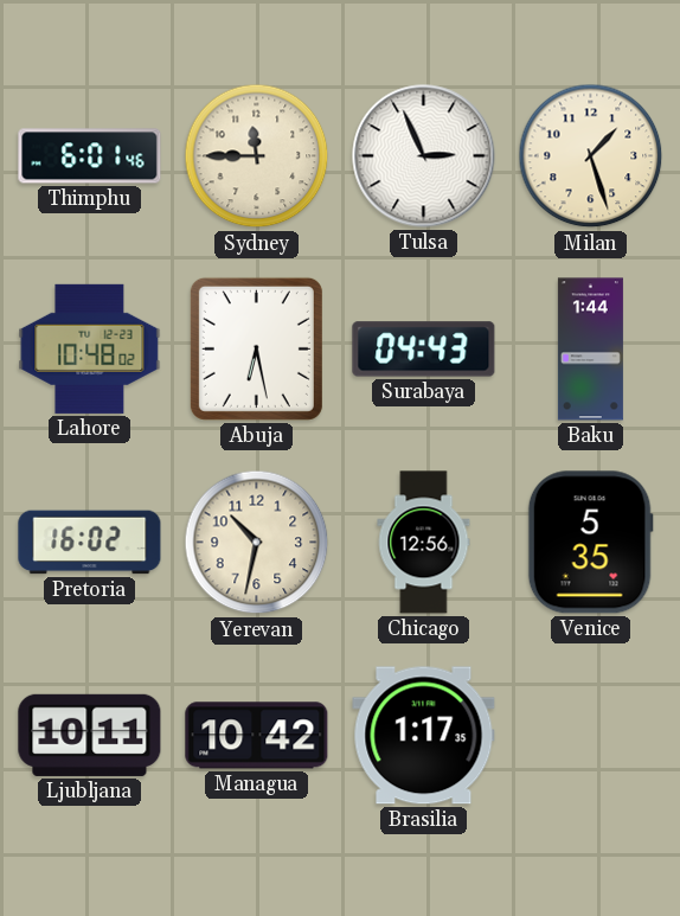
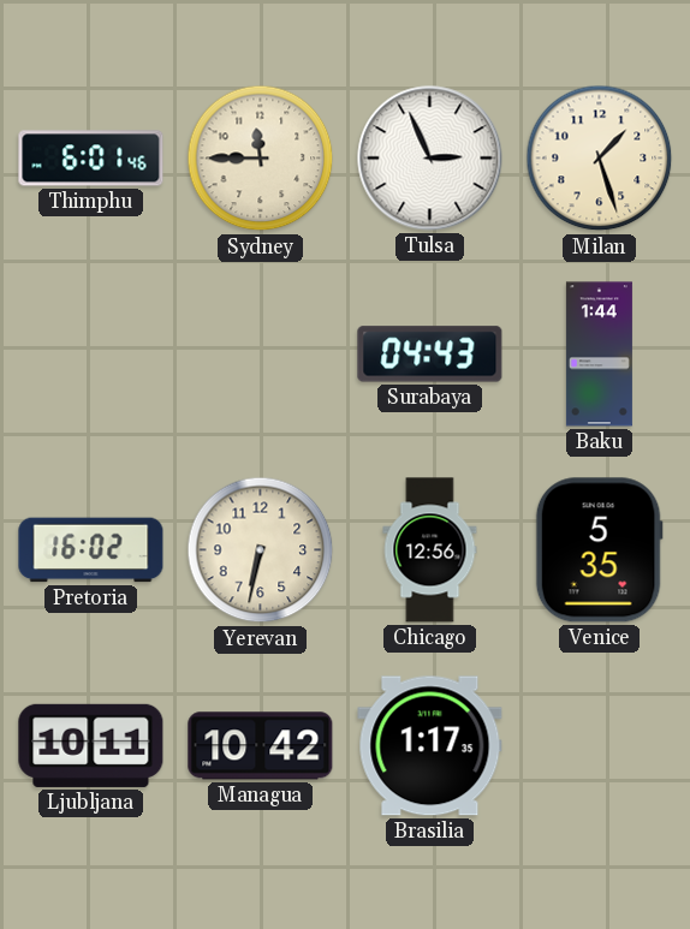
Lahore: 10:48 -> none
Abuja: 6:28 -> none
Yerevan: 10:32 -> 6:32
